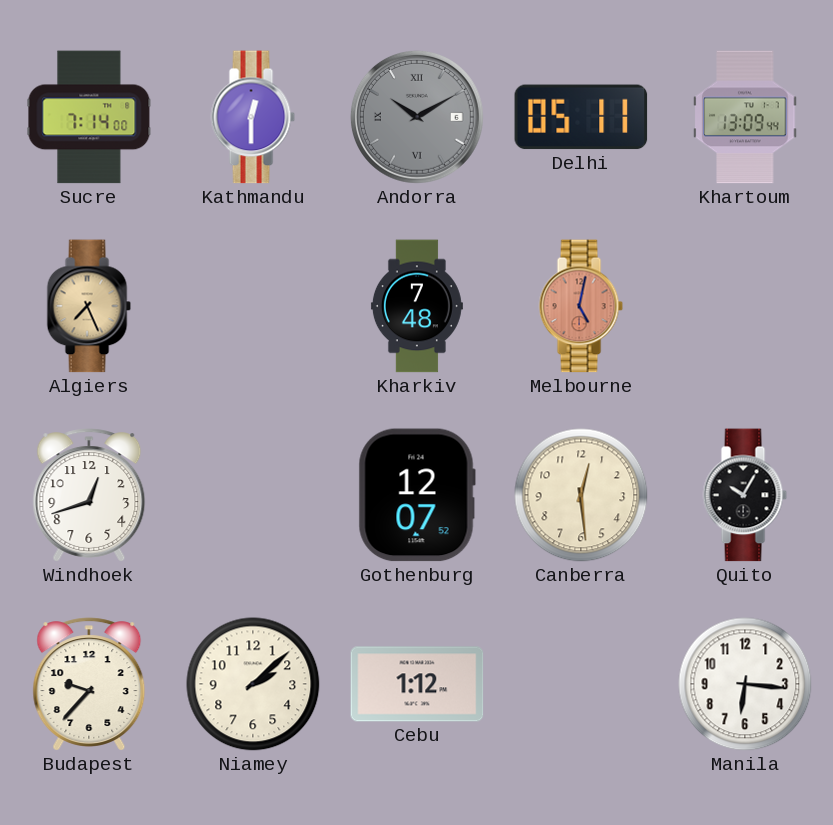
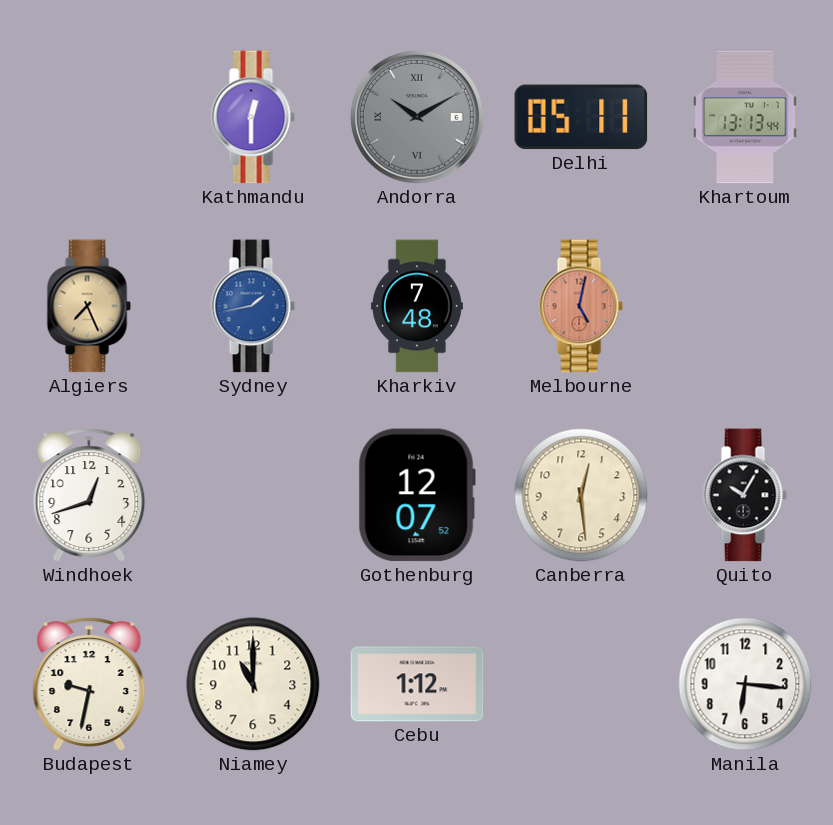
Sucre: 7:14 -> none
Khartoum: 13:09 -> 13:13
Sydney: none -> 1:43
Budapest: 9:37 -> 9:32
Niamey: 2:08 -> 11:00
